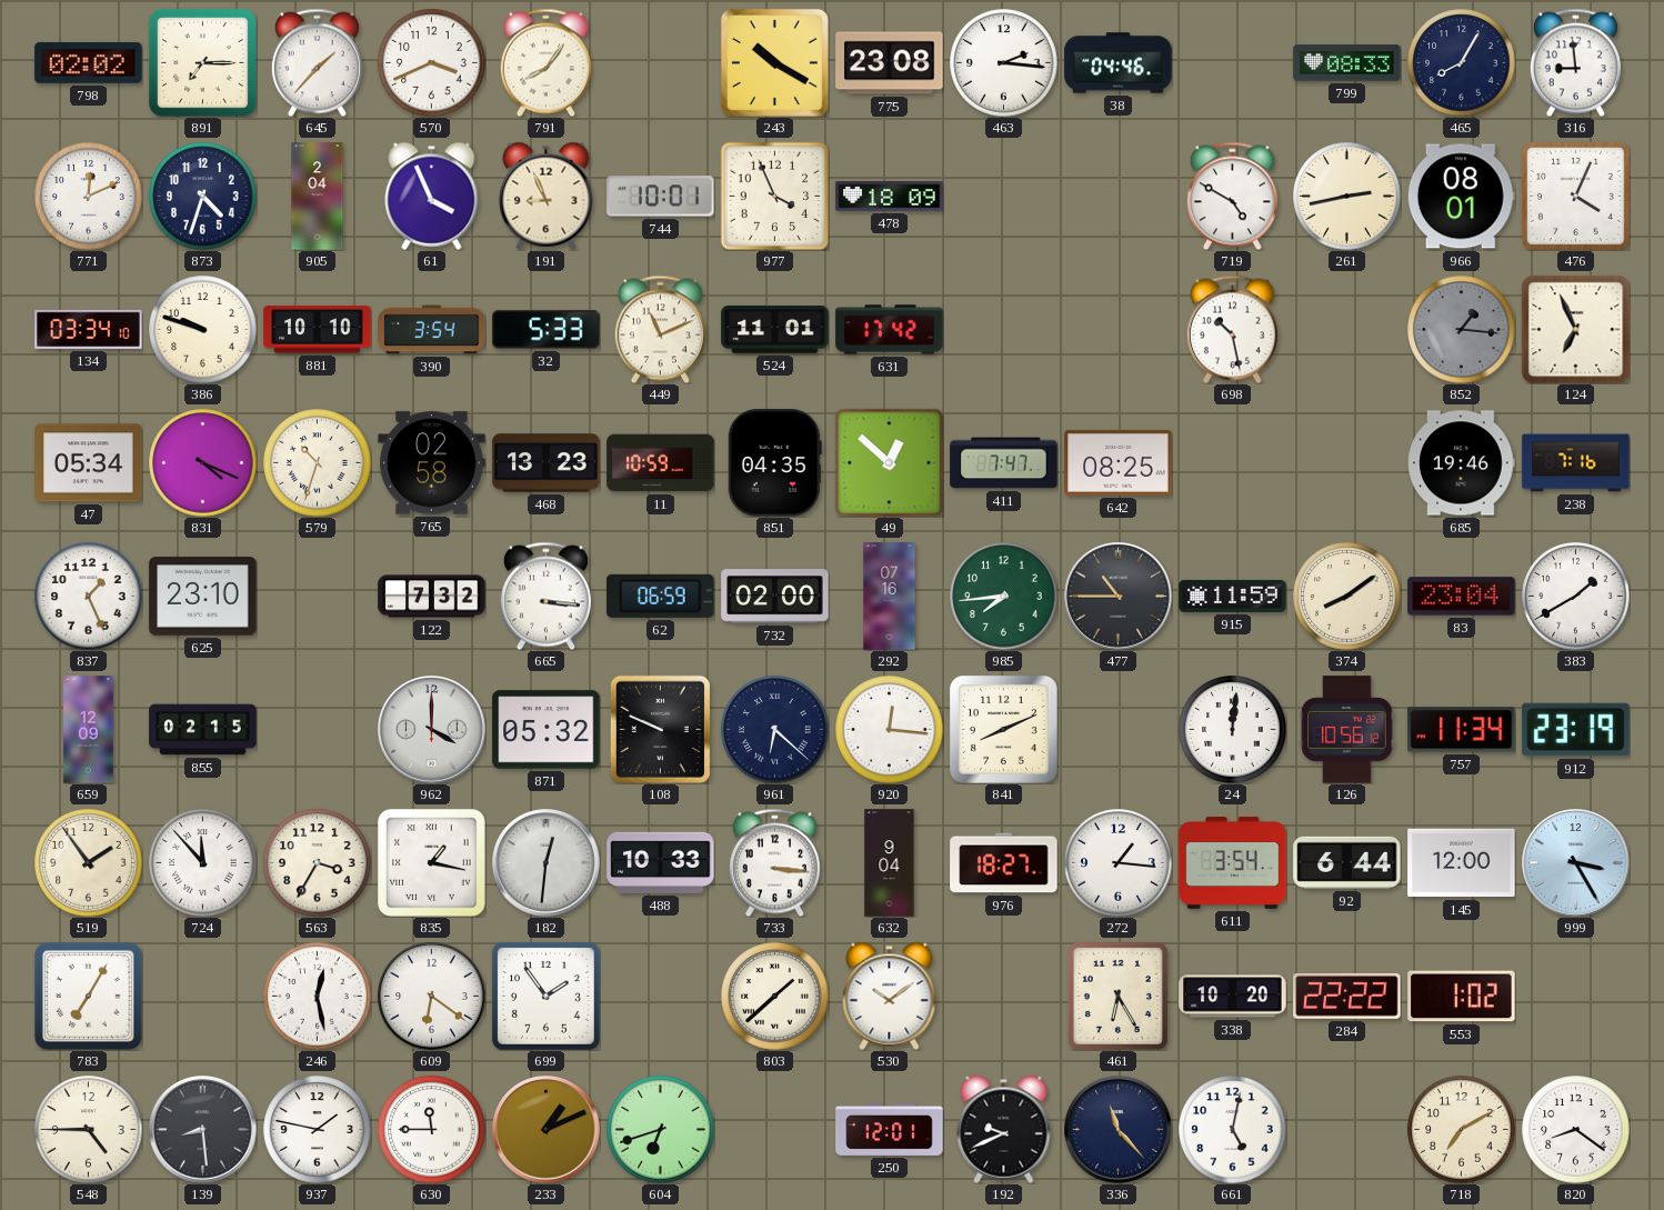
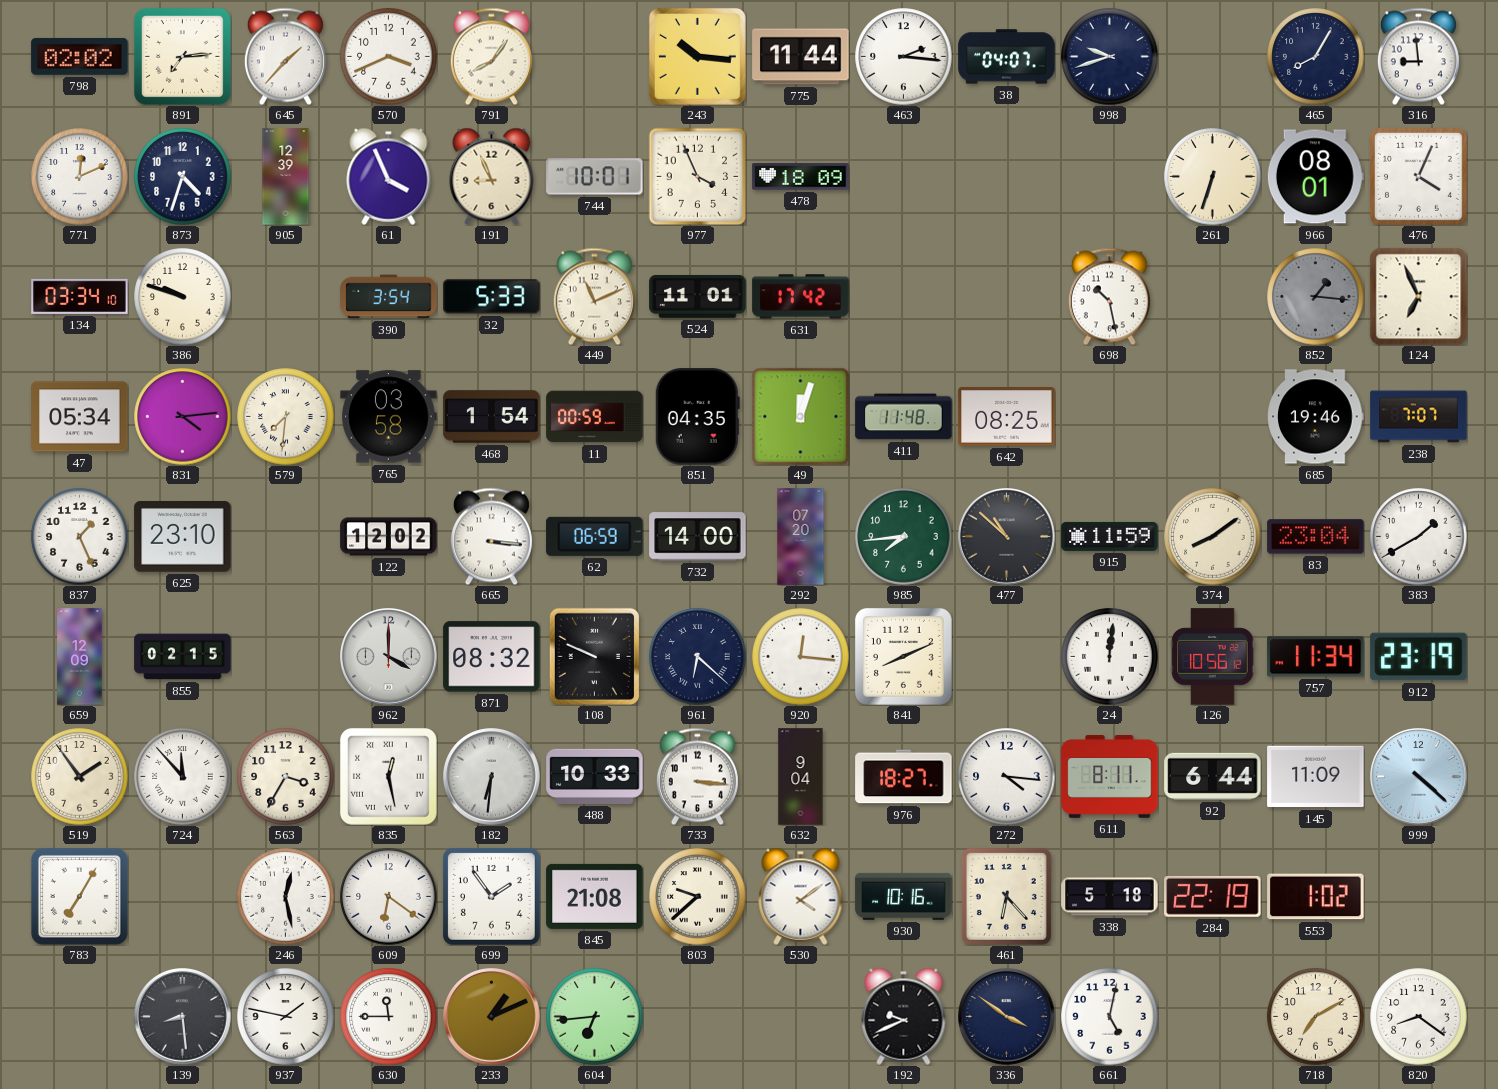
891: 7:15 -> 7:14
243: 10:20 -> 10:16
775: 23:08 -> 11:44
38: 04:46 -> 04:07
998: none -> 9:42
799: 08:33 -> none
905: 2:04 -> 12:39
719: 4:50 -> none
261: 2:43 -> 6:33
881: 10:10 -> none
831: 4:19 -> 4:14
579: 10:33 -> 7:31
765: 02:58 -> 03:58
468: 13:23 -> 1:54
11: 10:59 -> 00:59
49: 12:52 -> 12:03
411: 7:47 -> 11:48
238: 7:16 -> 7:07
122: 7:32 -> 12:02
732: 02:00 -> 14:00
292: 07:16 -> 07:20
477: 10:45 -> 10:52
871: 05:32 -> 08:32
835: 1:17 -> 12:28
182: 12:31 -> 6:31
272: 1:16 -> 4:16
611: 3:54 -> 8:11
145: 12:00 -> 11:09
999: 3:25 -> 4:22
845: none -> 21:08
803: 1:38 -> 9:38
530: 10:09 -> 4:09
930: none -> 10:16
461: 6:25 -> 6:23
338: 10:20 -> 5:18
284: 22:22 -> 22:19
548: 4:45 -> none
604: 6:42 -> 6:44
250: 12:01 -> none
336: 11:23 -> 3:51
